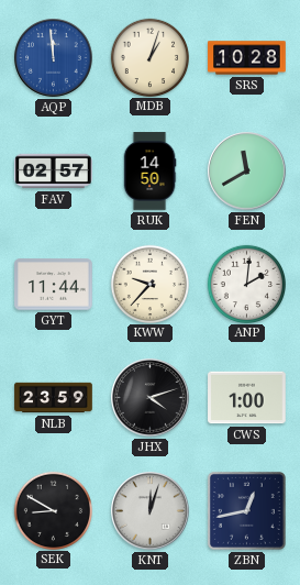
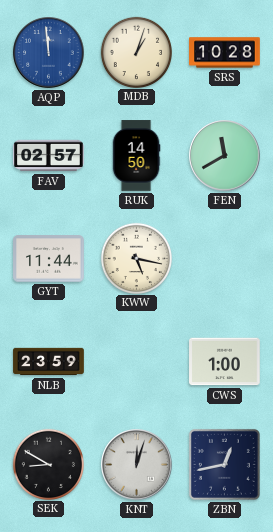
KWW: 9:37 -> 5:17
ANP: 2:01 -> none
JHX: 4:12 -> none
